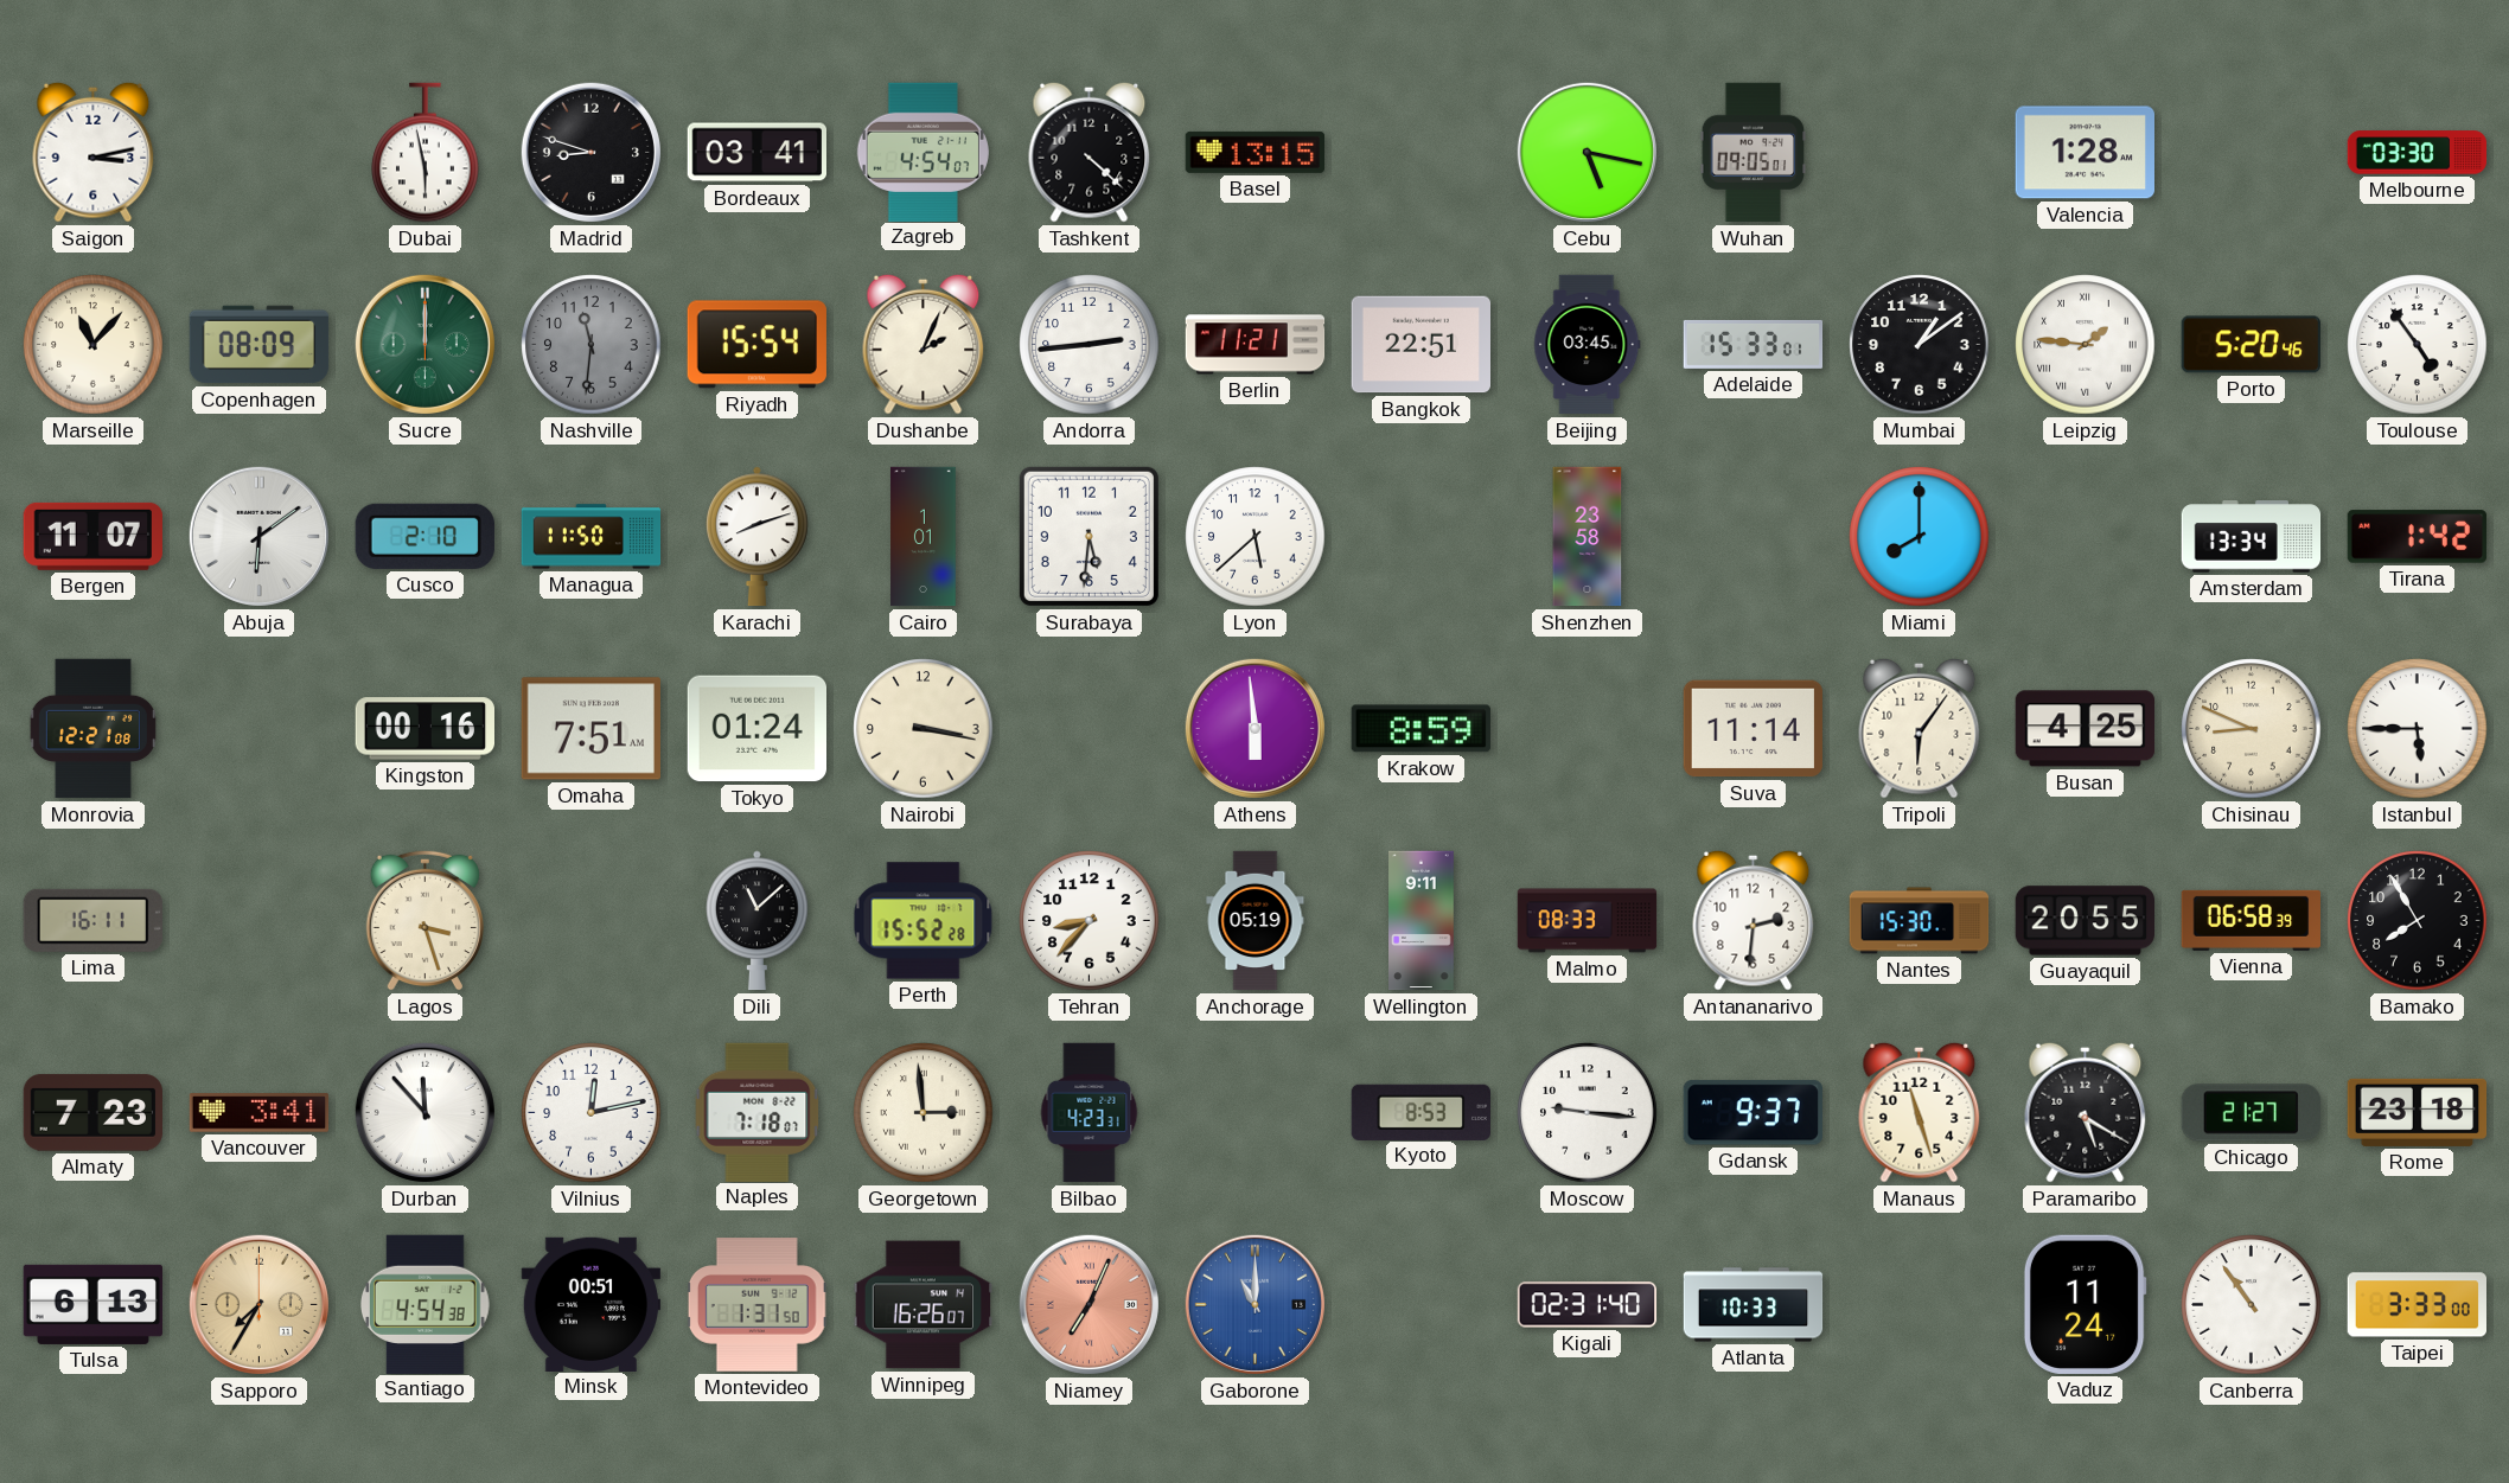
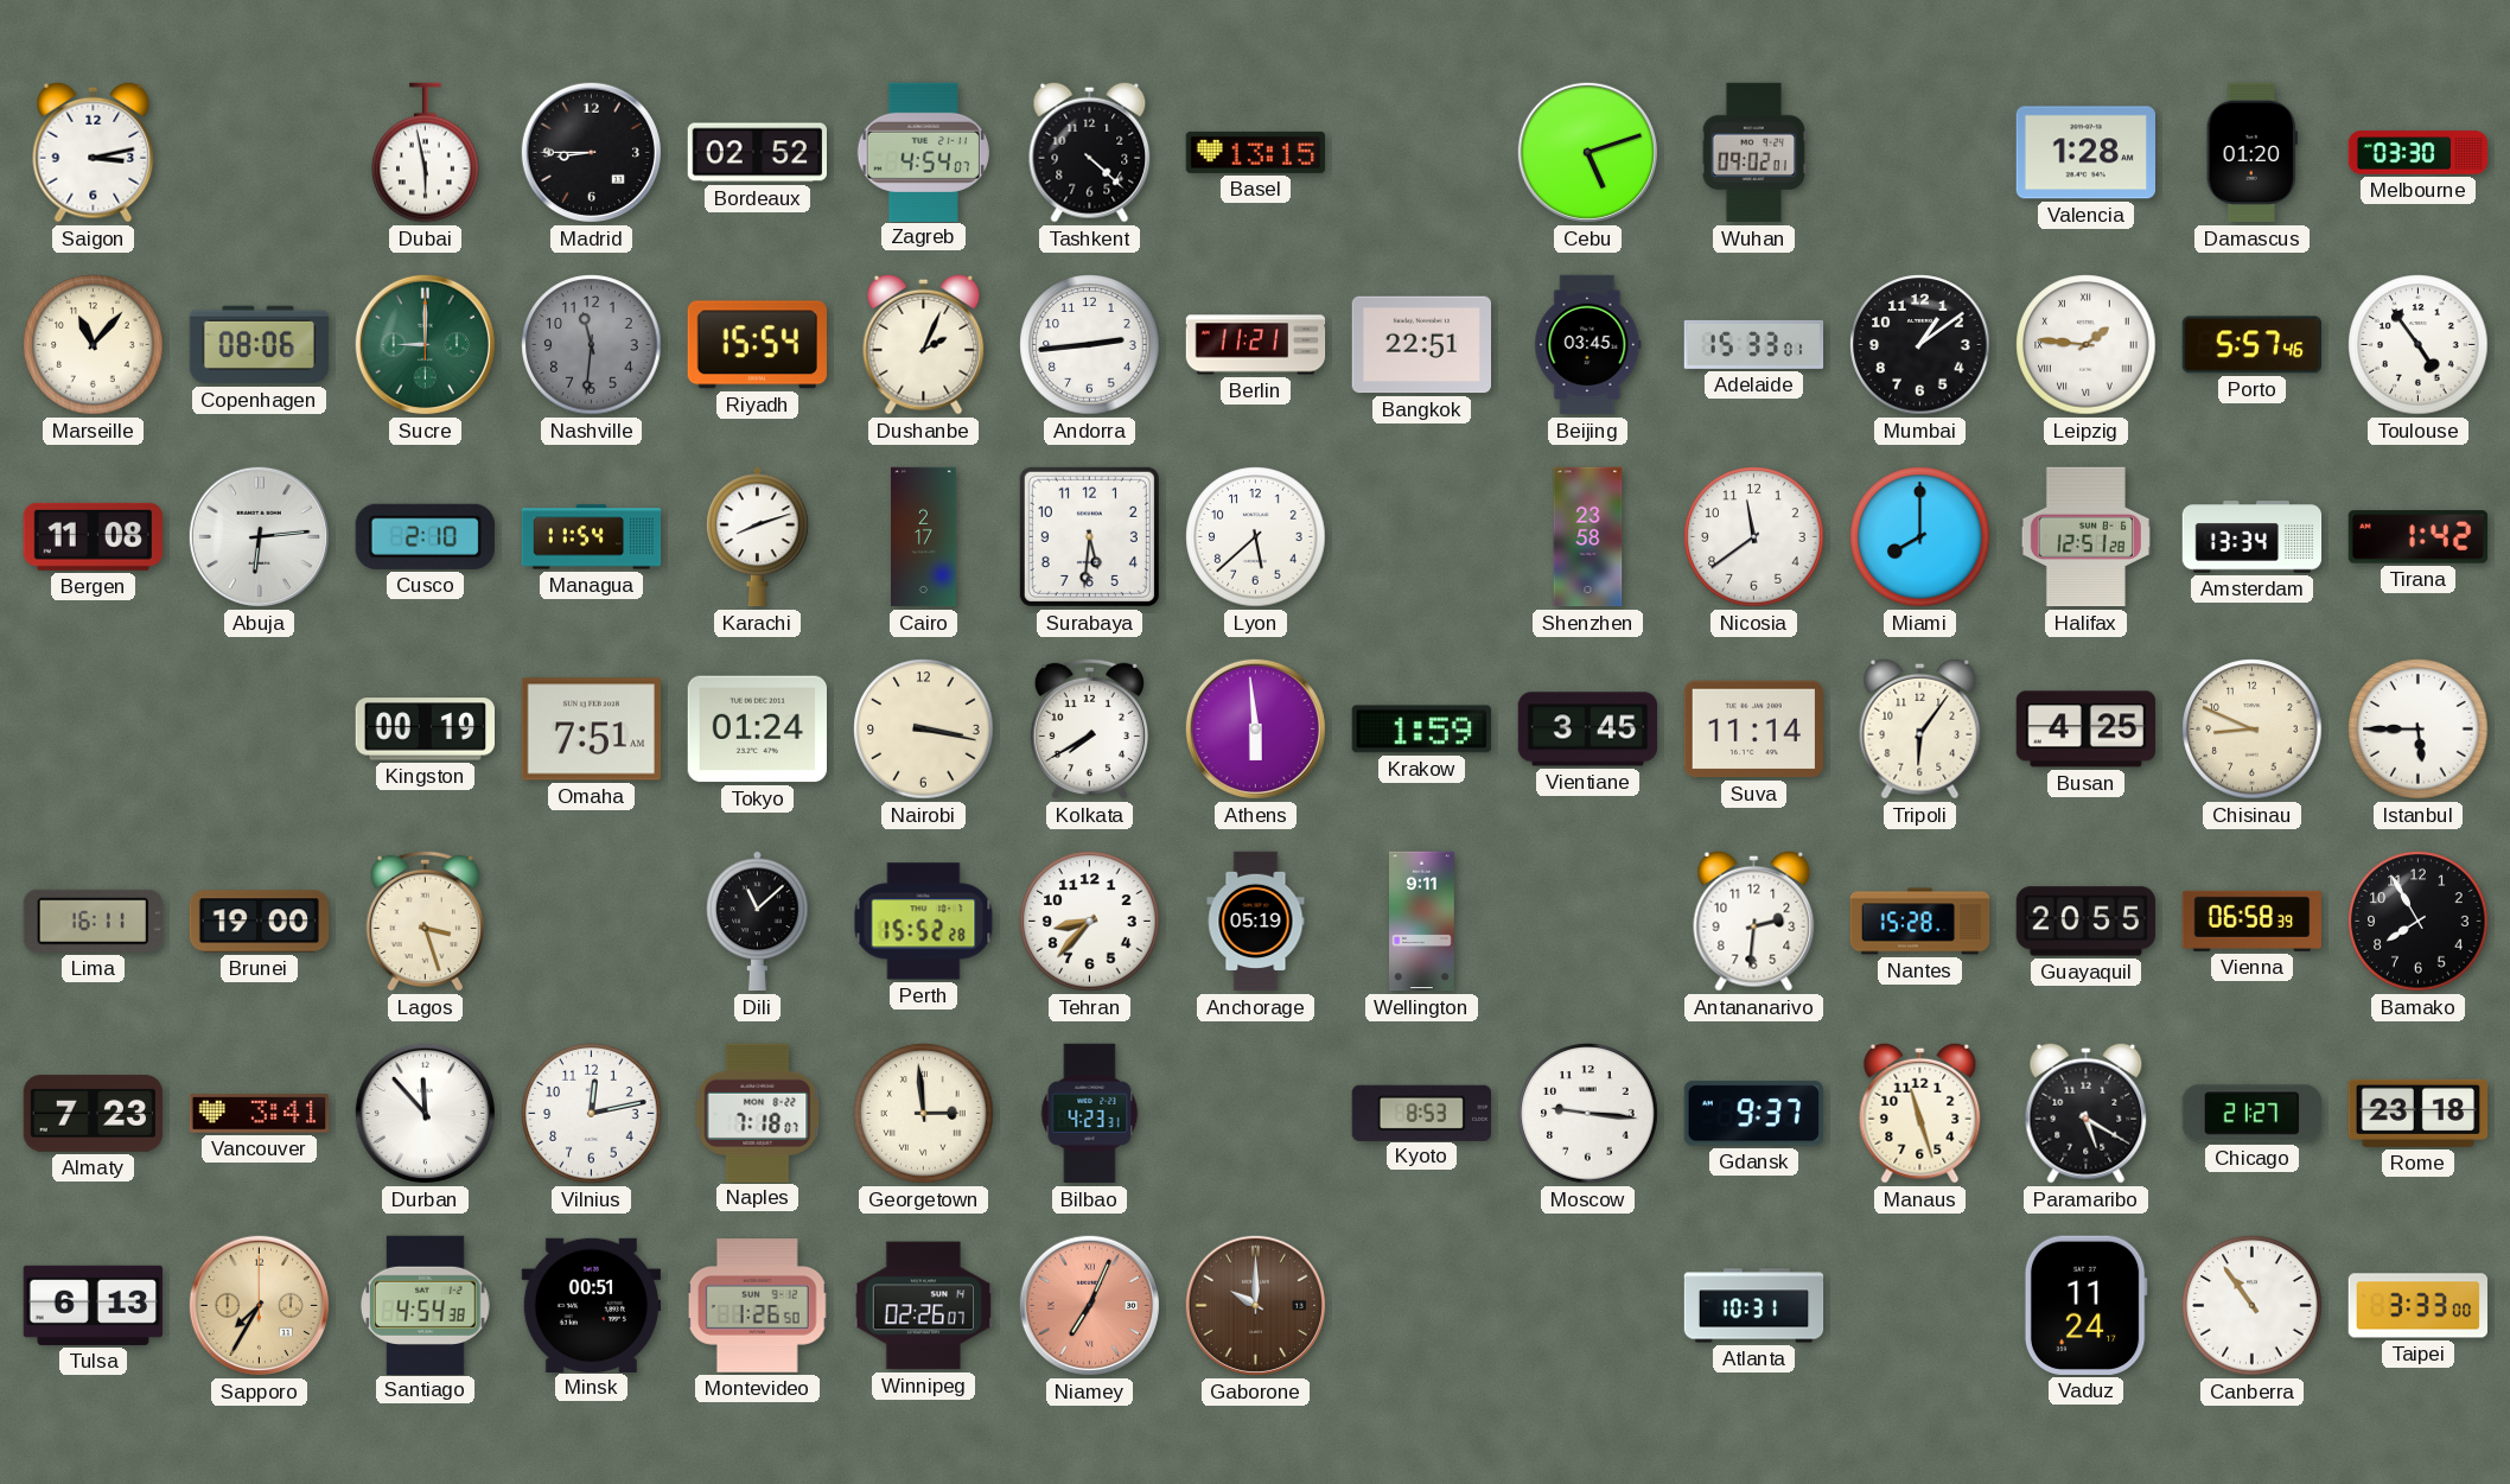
Madrid: 8:48 -> 8:45
Bordeaux: 03:41 -> 02:52
Cebu: 5:17 -> 5:12
Wuhan: 09:05 -> 09:02
Damascus: none -> 01:20
Copenhagen: 08:09 -> 08:06
Sucre: 12:00 -> 9:00
Porto: 5:20 -> 5:57
Bergen: 11:07 -> 11:08
Abuja: 6:09 -> 6:14
Managua: 11:50 -> 11:54
Cairo: 1:01 -> 2:17
Nicosia: none -> 11:39
Halifax: none -> 12:51
Monrovia: 12:21 -> none
Kingston: 00:16 -> 00:19
Kolkata: none -> 7:40
Krakow: 8:59 -> 1:59
Vientiane: none -> 3:45
Brunei: none -> 19:00
Malmo: 08:33 -> none
Nantes: 15:30 -> 15:28
Montevideo: 1:31 -> 1:26
Winnipeg: 16:26 -> 02:26
Gaborone: 11:00 -> 10:00
Gaborone dial: blue -> brown
Kigali: 02:31 -> none
Atlanta: 10:33 -> 10:31
